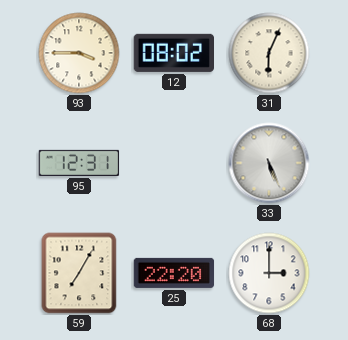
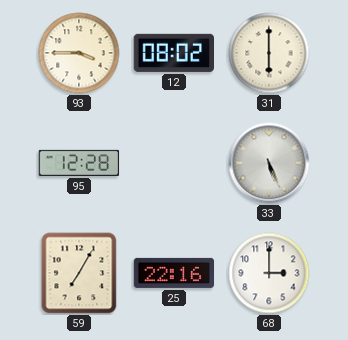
31: 6:04 -> 6:00
95: 12:31 -> 12:28
25: 22:20 -> 22:16
